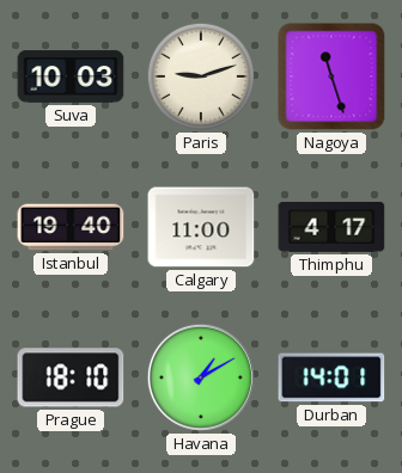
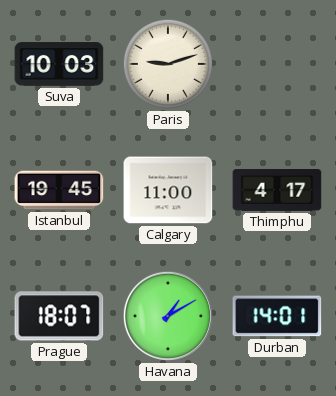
Nagoya: 11:27 -> none
Istanbul: 19:40 -> 19:45
Prague: 18:10 -> 18:07
